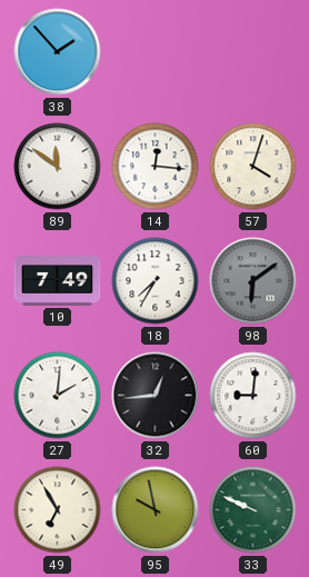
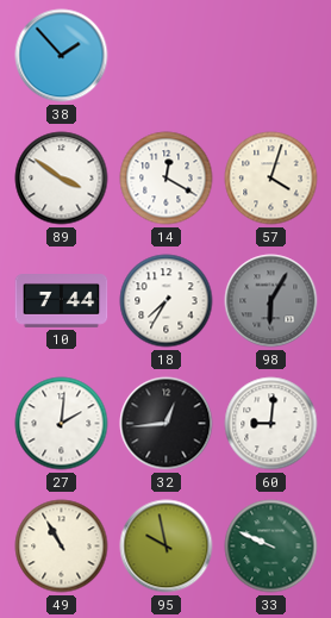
89: 11:51 -> 3:51
14: 12:16 -> 12:20
10: 7:49 -> 7:44
98: 6:09 -> 6:05
49: 6:55 -> 10:55
